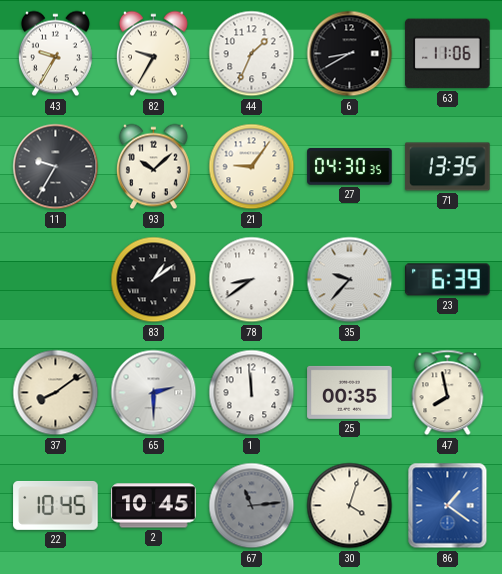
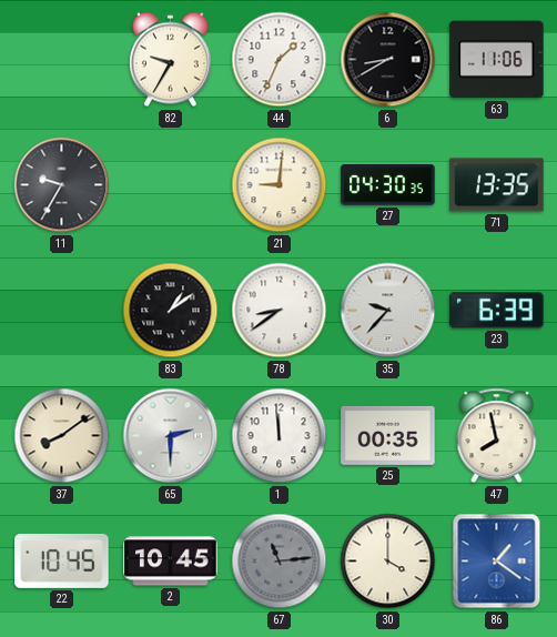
43: 9:35 -> none
93: 10:08 -> none
21: 9:06 -> 9:01
30: 4:03 -> 4:00
